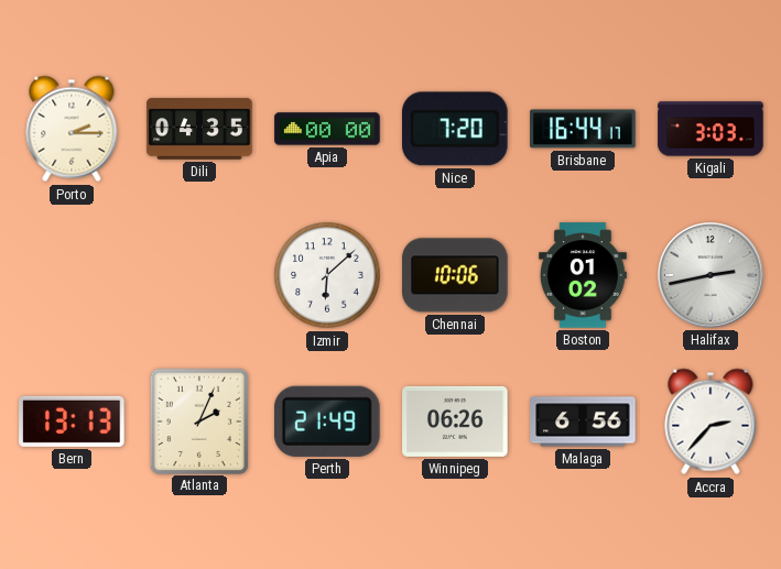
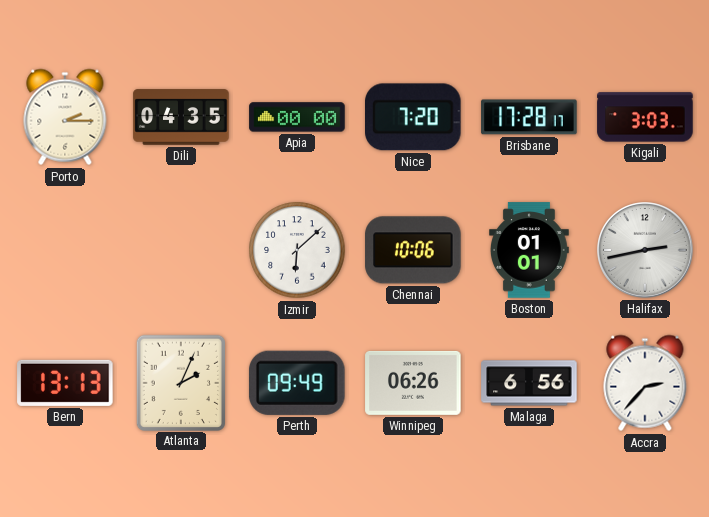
Brisbane: 16:44 -> 17:28
Boston: 01:02 -> 01:01
Perth: 21:49 -> 09:49
